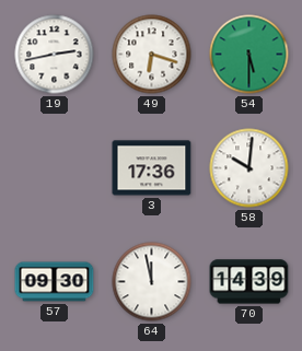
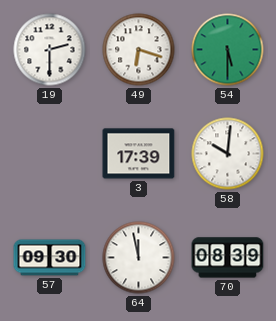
19: 2:43 -> 2:30
3: 17:36 -> 17:39
70: 14:39 -> 08:39
